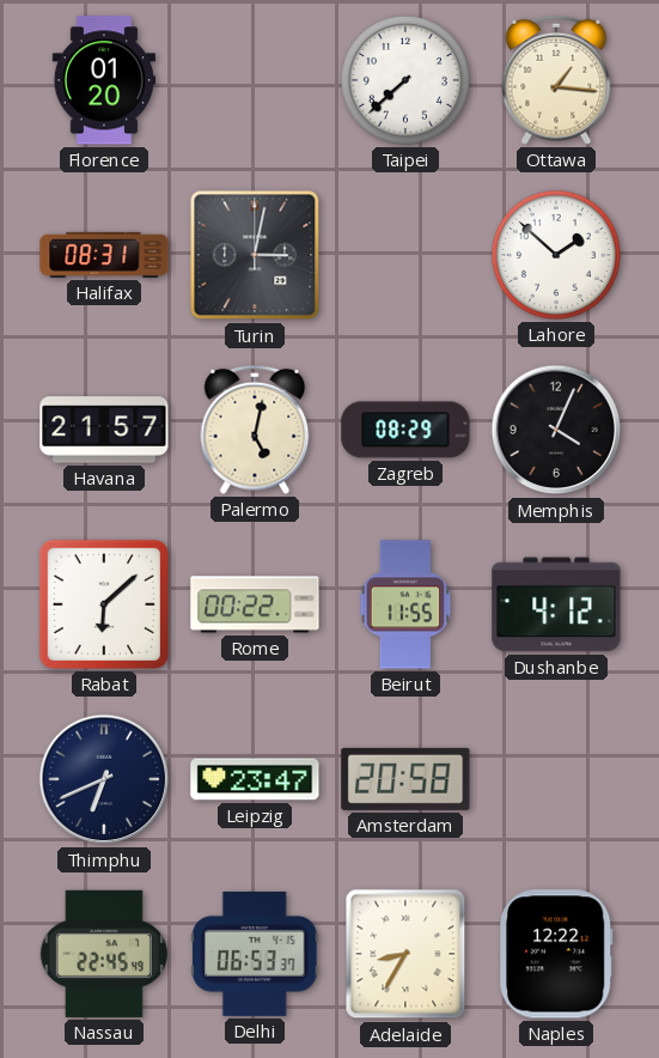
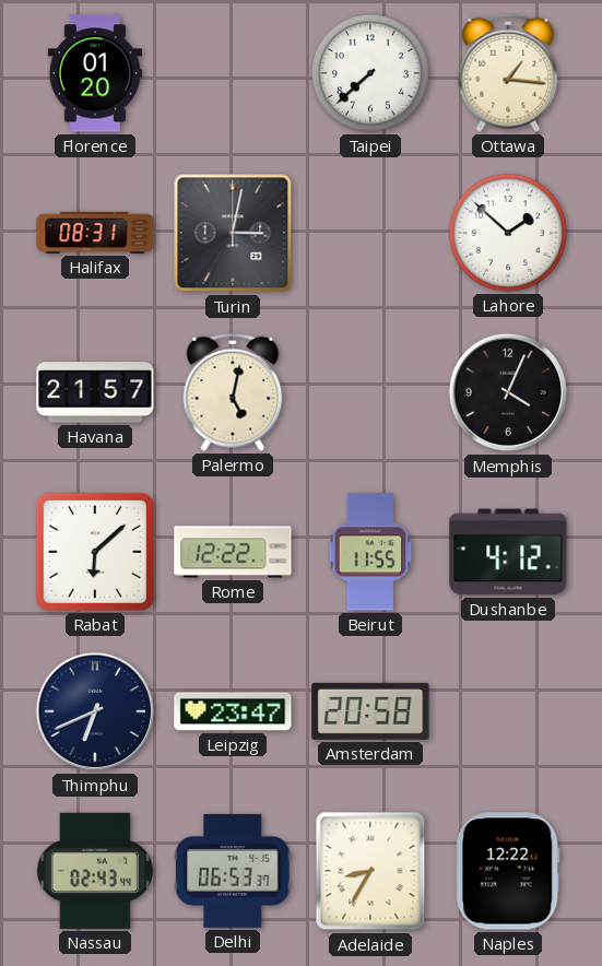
Zagreb: 08:29 -> none
Rome: 00:22 -> 12:22
Nassau: 22:45 -> 02:43
